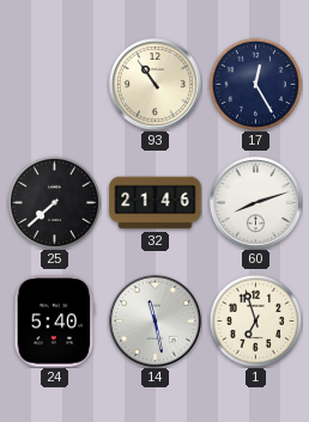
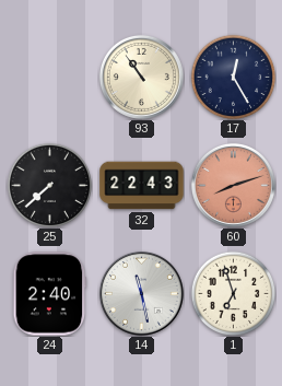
32: 21:46 -> 22:43
60 dial: white -> salmon
24: 5:40 -> 2:40
